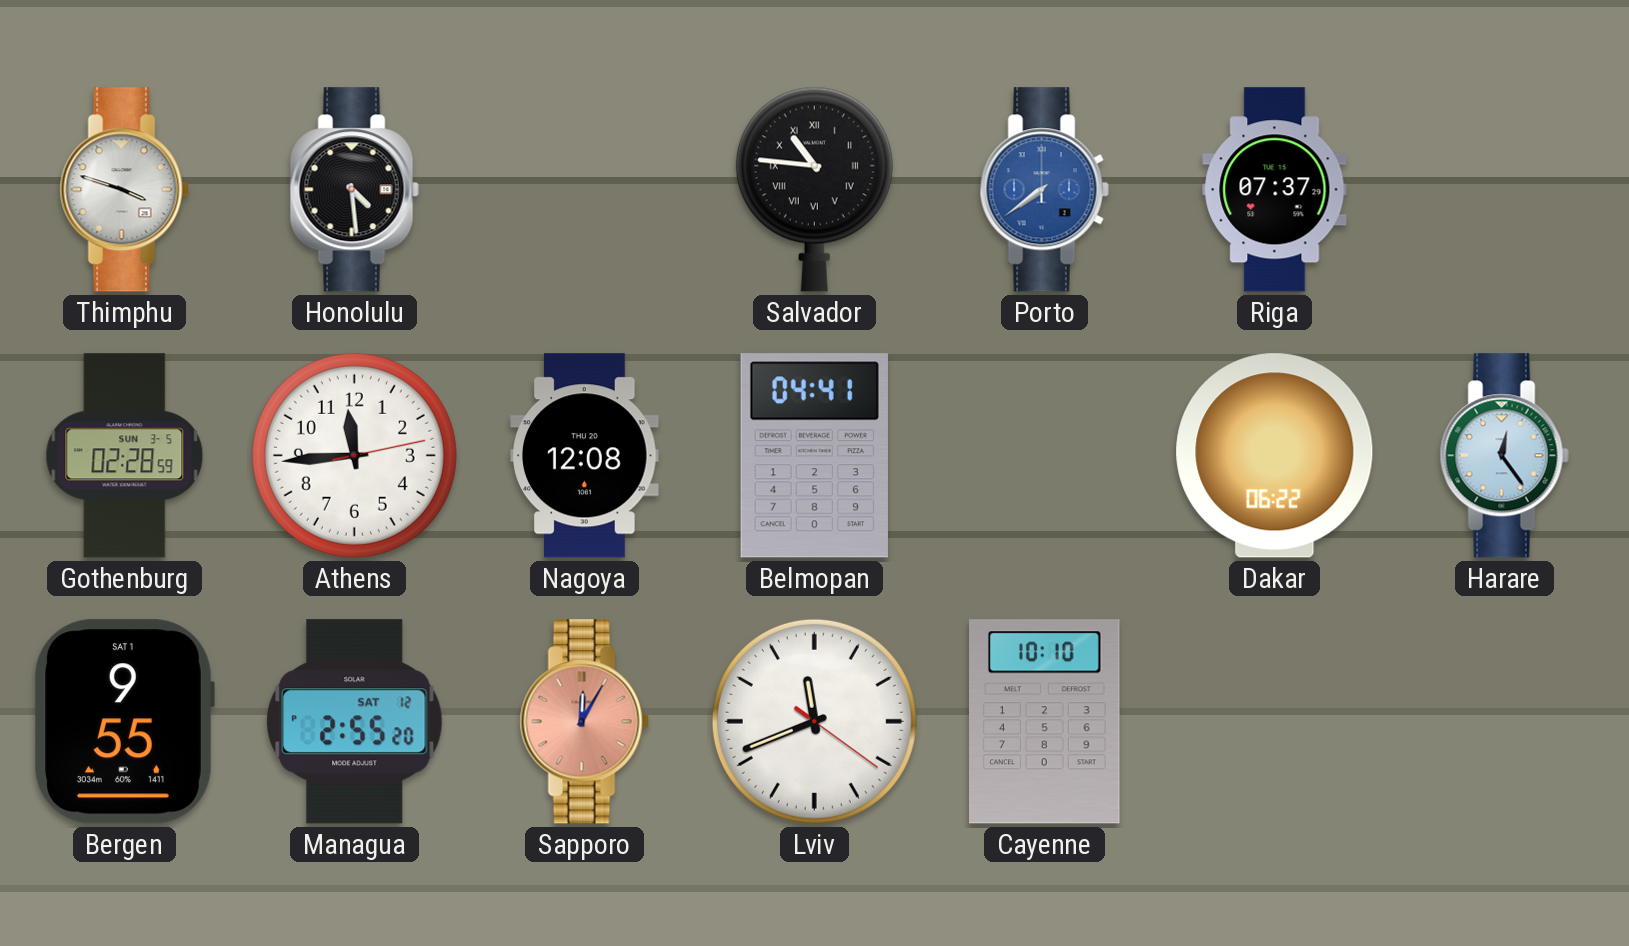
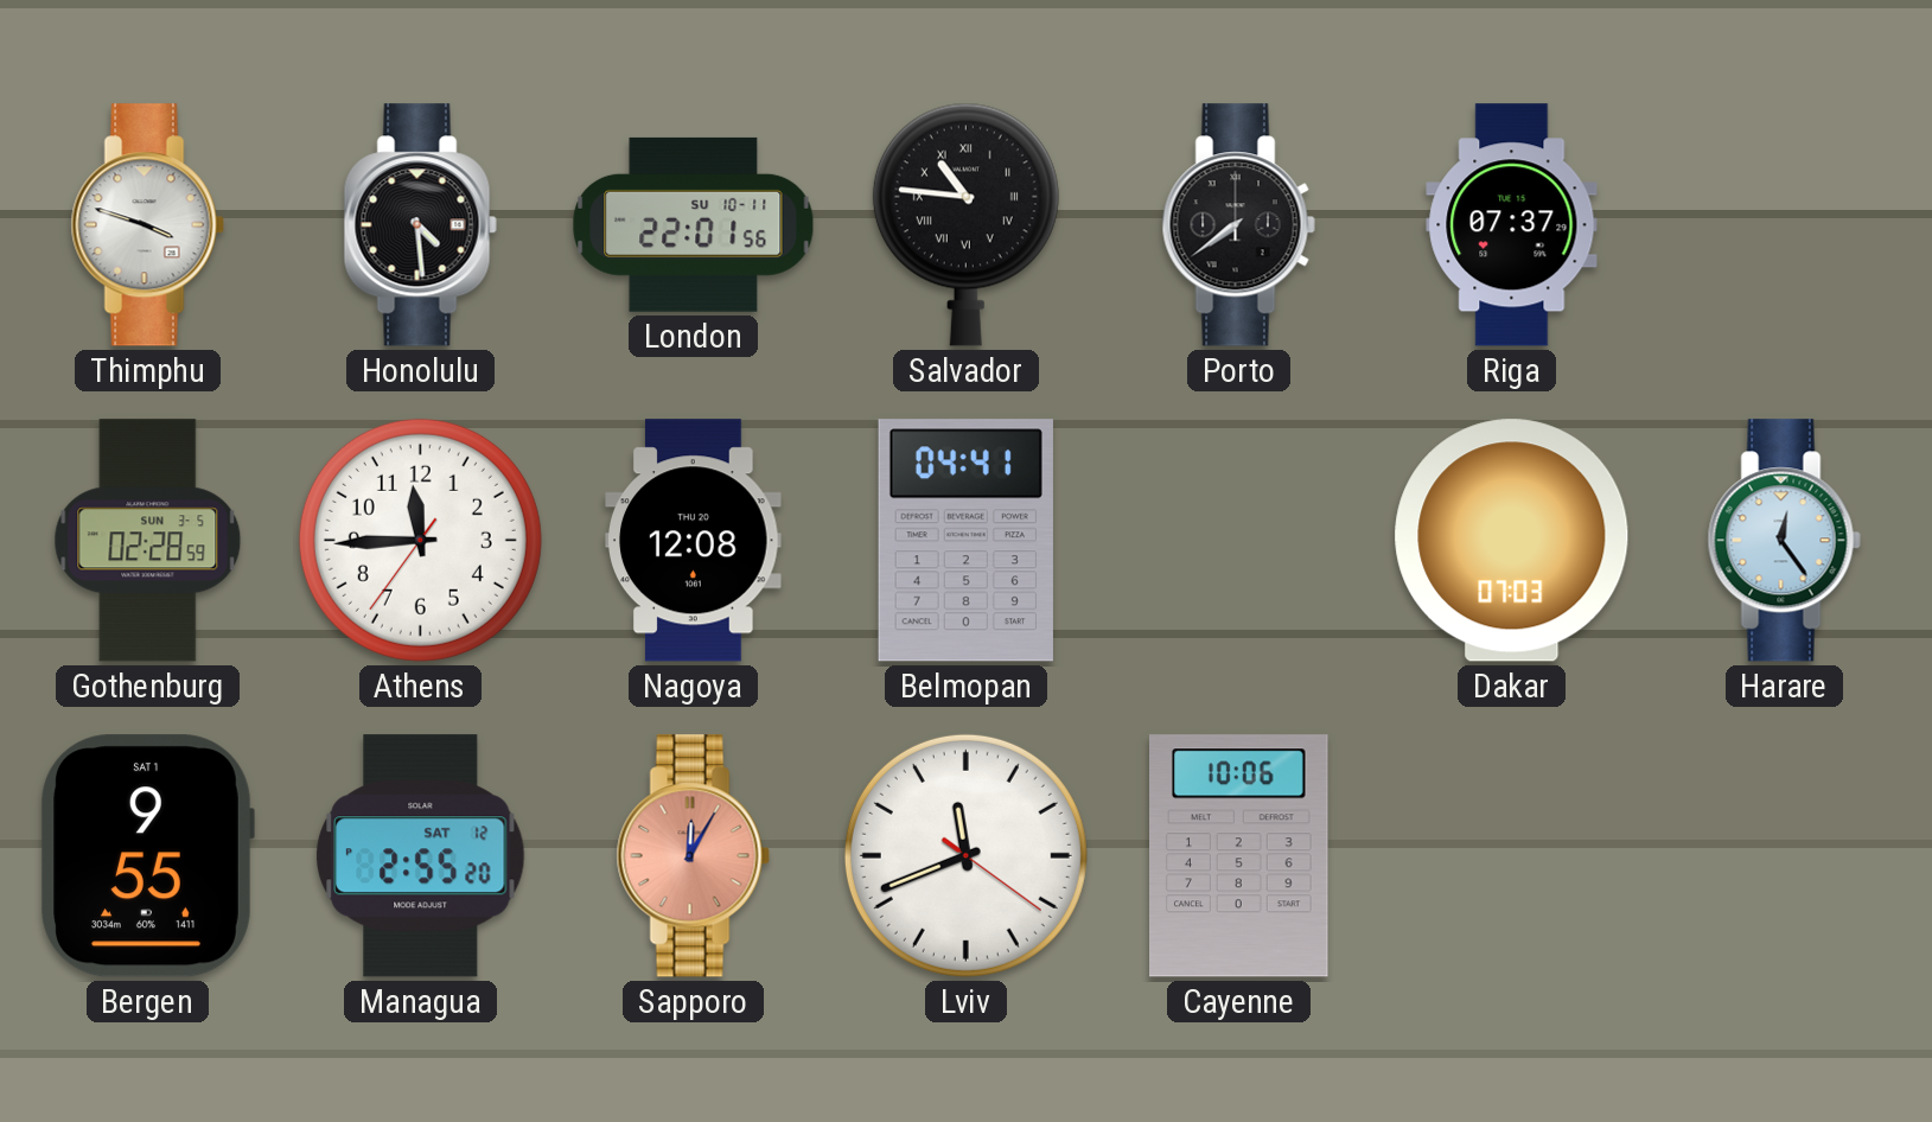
London: none -> 22:01
Porto dial: blue -> black
Athens: 11:44:13 -> 11:44:36
Dakar: 06:22 -> 07:03
Cayenne: 10:10 -> 10:06
